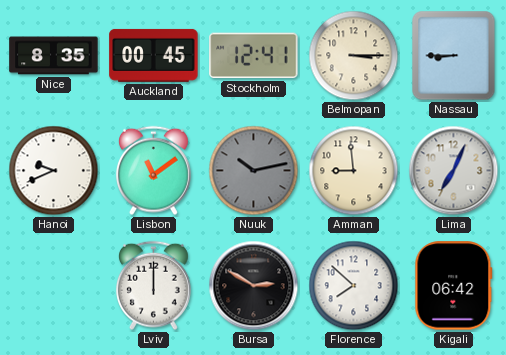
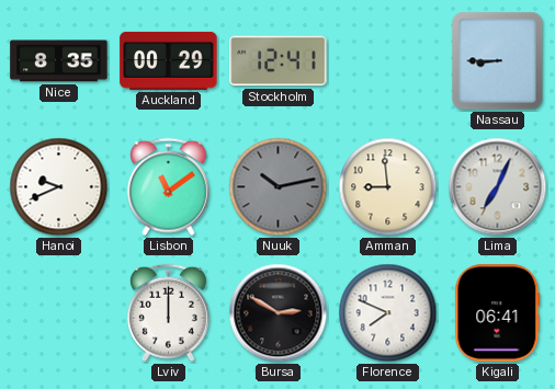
Auckland: 00:45 -> 00:29
Belmopan: 3:15 -> none
Florence: 7:52 -> 7:49
Kigali: 06:42 -> 06:41
